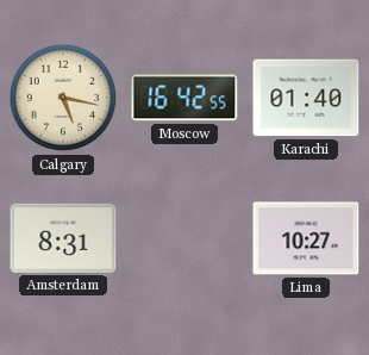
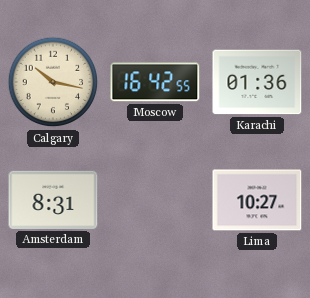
Calgary: 5:17 -> 10:17
Karachi: 01:40 -> 01:36
